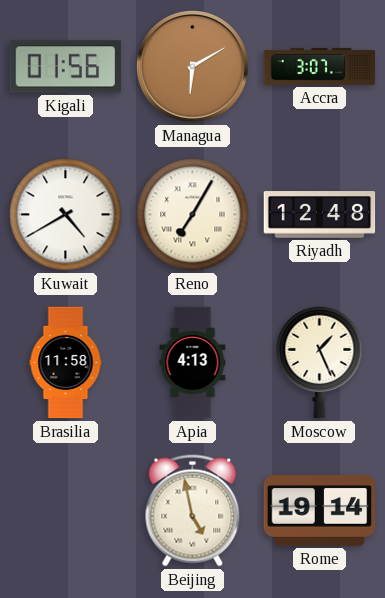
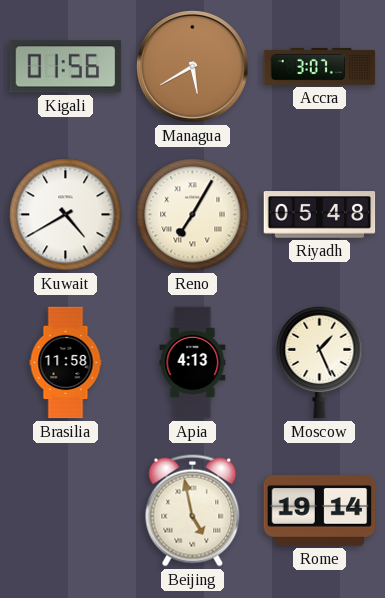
Managua: 6:10 -> 5:40
Riyadh: 12:48 -> 05:48
